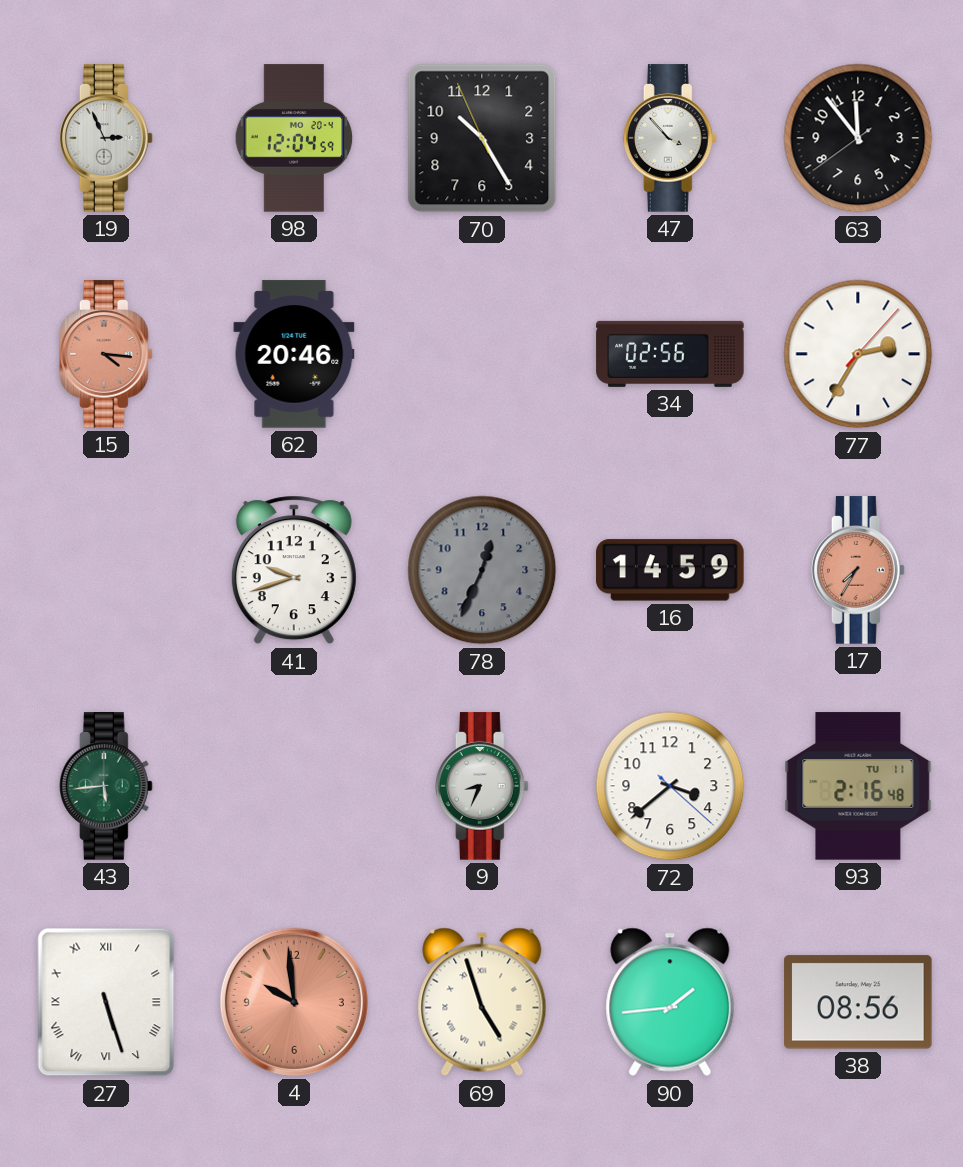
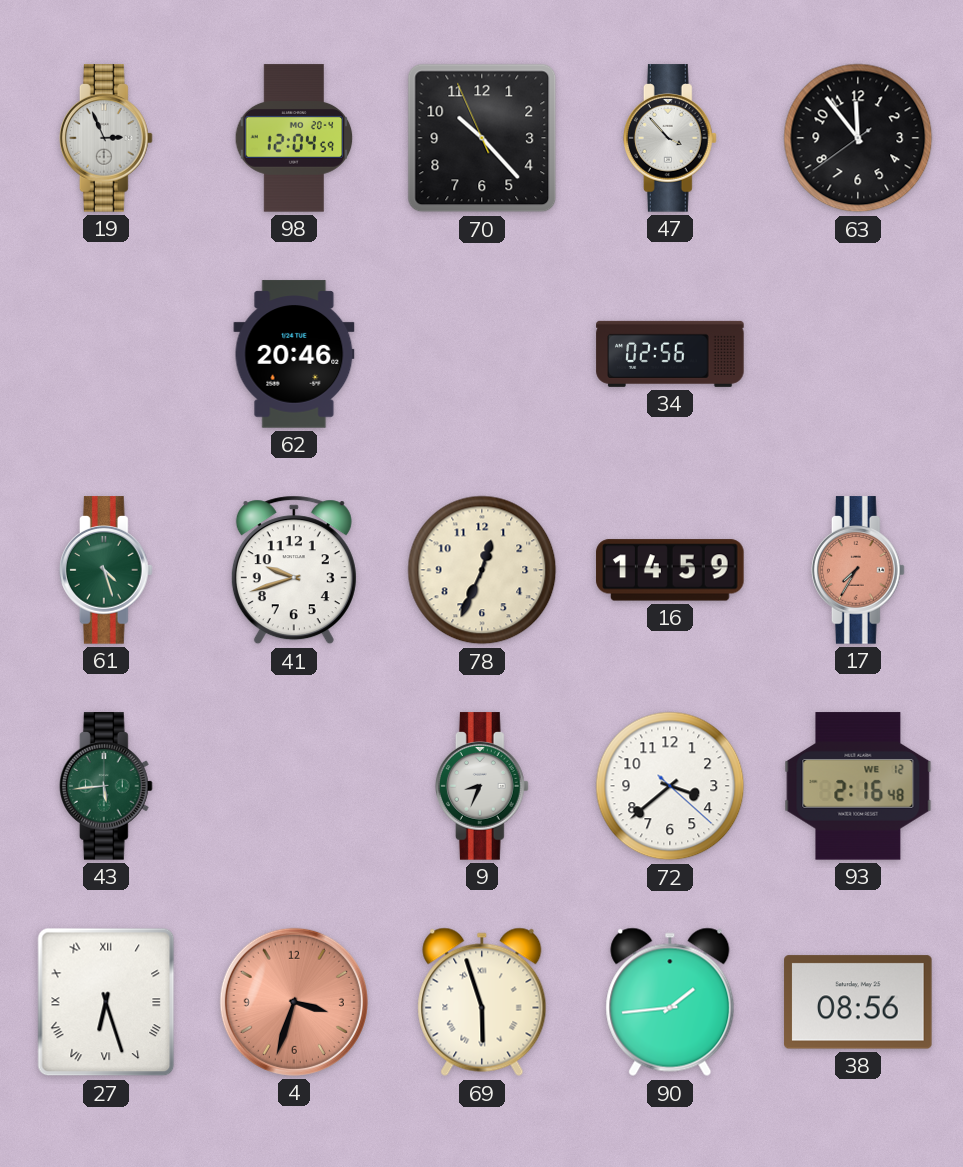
70: 10:24 -> 10:22
15: 4:16 -> none
77: 2:35 -> none
61: none -> 4:27
78 dial: grey -> cream
93 date: TU 11 -> WE 12
27: 5:27 -> 6:27
4: 9:59 -> 3:33
69: 4:57 -> 5:57
